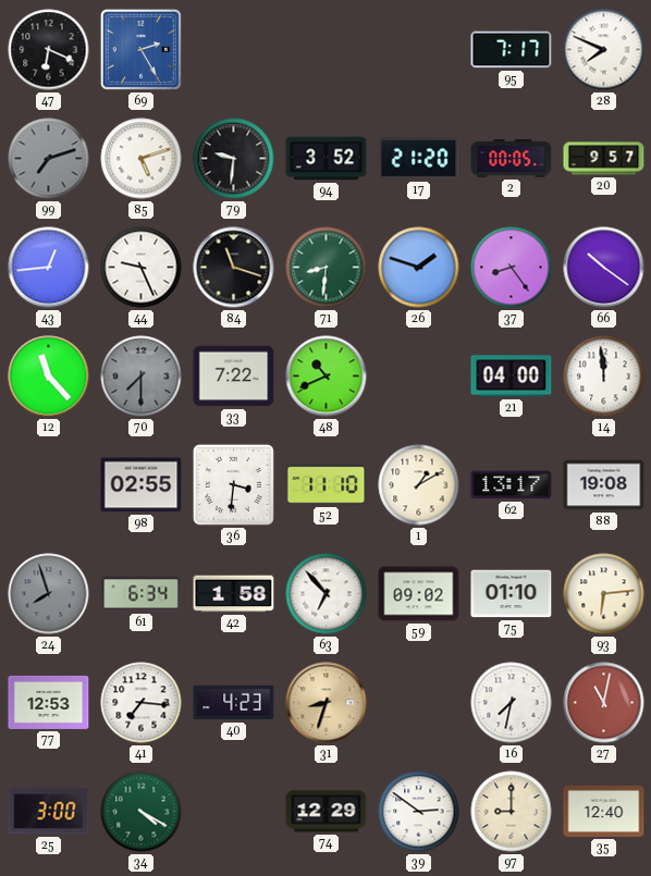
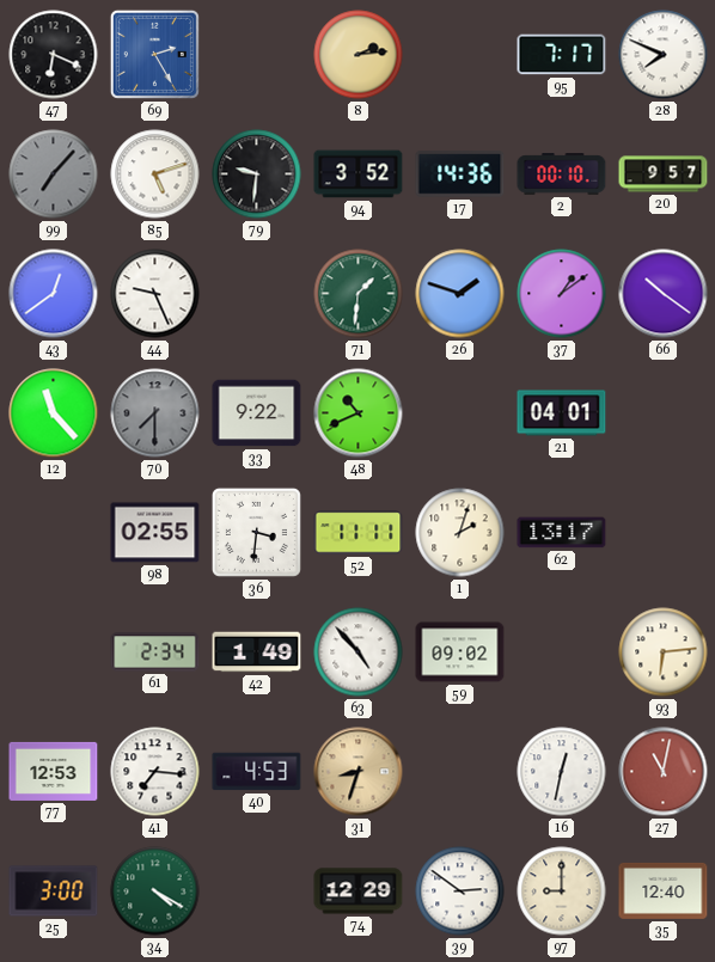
8: none -> 2:14
99: 7:12 -> 7:07
17: 21:20 -> 14:36
2: 00:05 -> 00:10
43: 12:44 -> 12:39
84: 11:18 -> none
71: 8:31 -> 1:31
37: 8:24 -> 1:09
33: 7:22 -> 9:22
21: 04:00 -> 04:01
14: 11:59 -> none
52: 11:10 -> 11:11
1: 1:10 -> 2:03
88: 19:08 -> none
24: 7:57 -> none
61: 6:34 -> 2:34
42: 1:58 -> 1:49
63: 6:53 -> 4:53
75: 01:10 -> none
40: 4:23 -> 4:53
16: 7:32 -> 12:32
